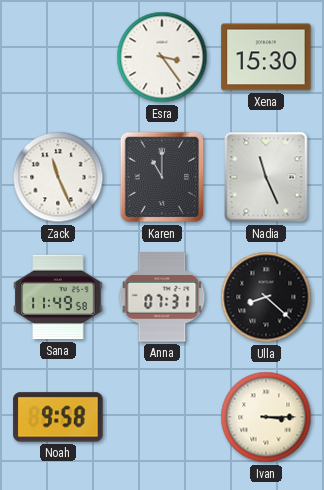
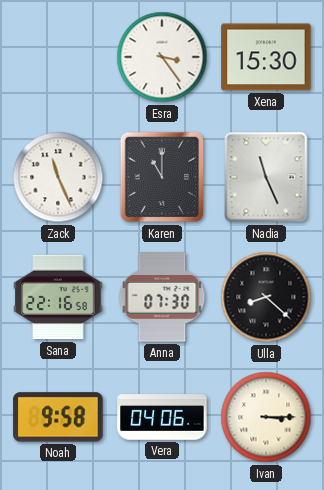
Sana: 11:49 -> 22:16
Anna: 07:31 -> 07:30
Vera: none -> 04:06
